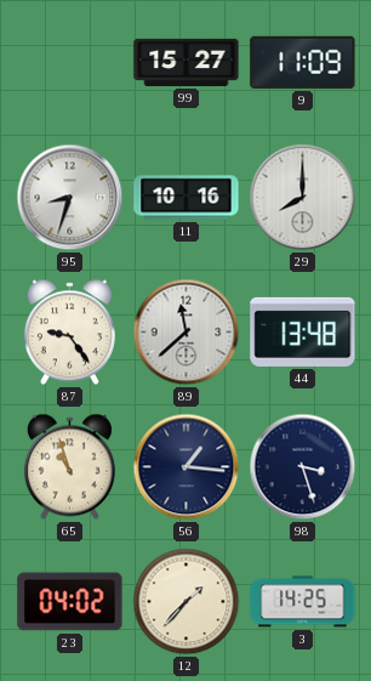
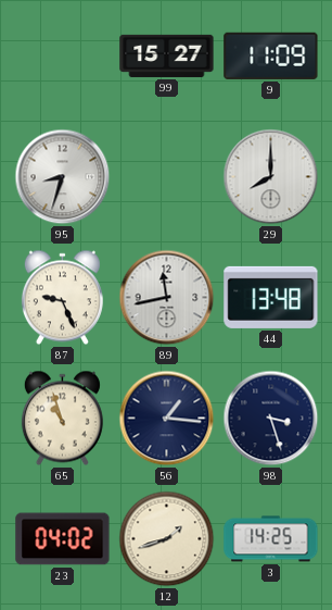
11: 10:16 -> none
87: 9:24 -> 9:26
89: 11:38 -> 11:43
12: 1:37 -> 1:42
